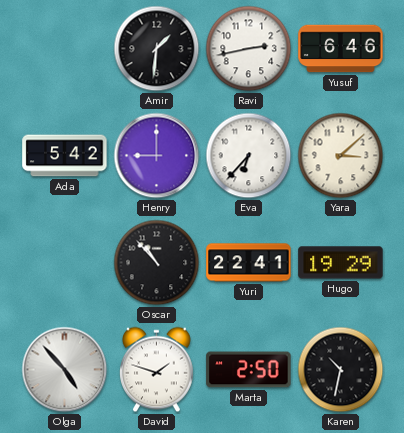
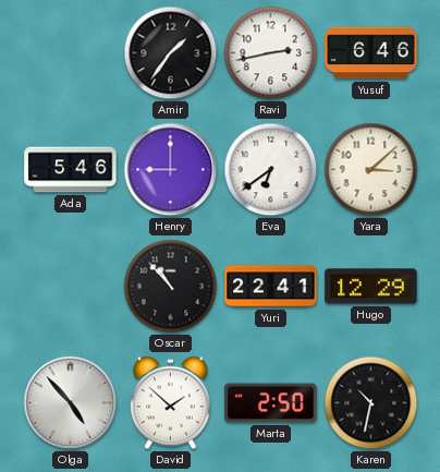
Amir: 1:31 -> 1:36
Ada: 5:42 -> 5:46
Eva: 6:37 -> 6:39
Hugo: 19:29 -> 12:29
David: 1:48 -> 1:52
